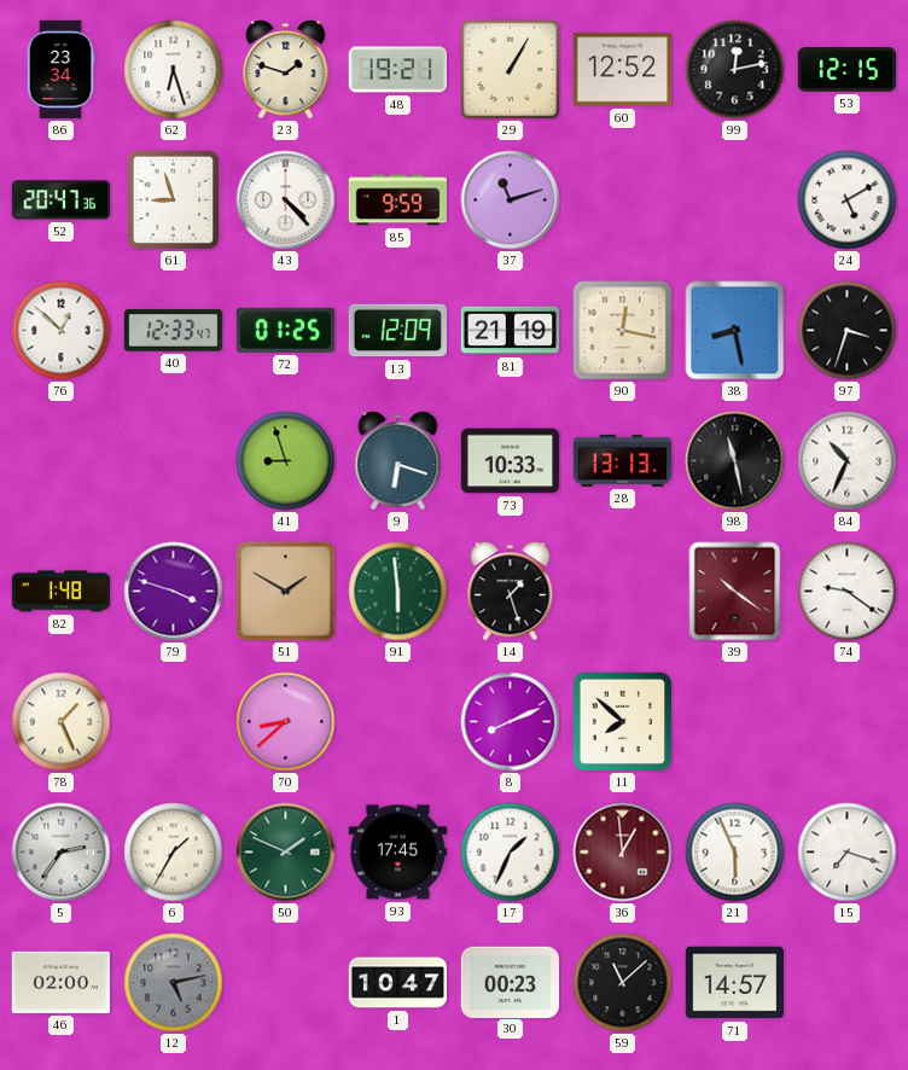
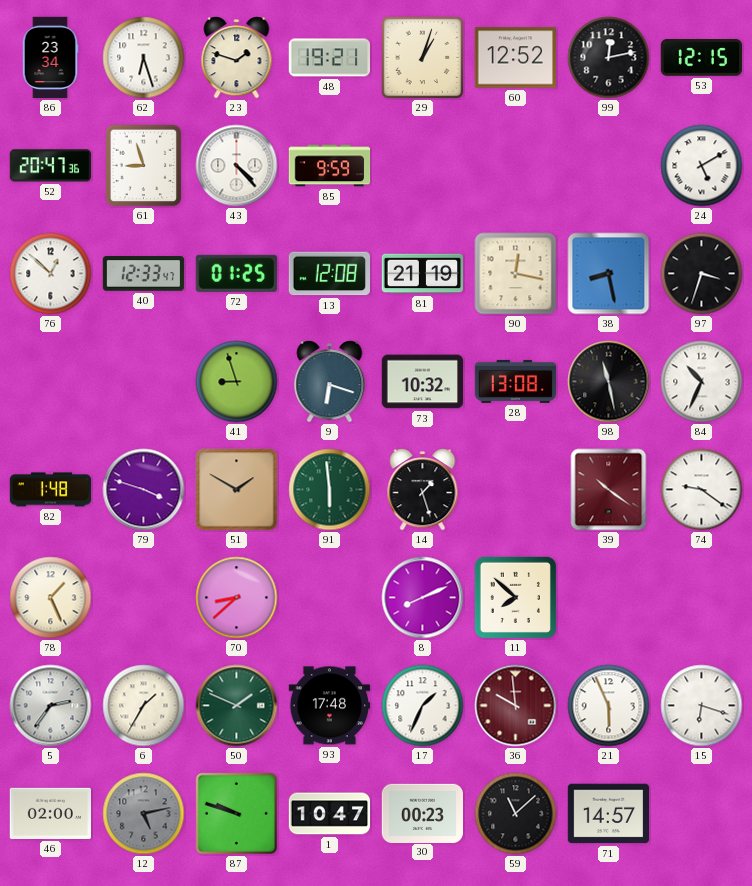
29: 1:05 -> 1:03
37: 11:12 -> none
13: 12:09 -> 12:08
73: 10:33 -> 10:32
28: 13:13 -> 13:08
93: 17:45 -> 17:48
36: 12:59 -> 9:59
15: 7:18 -> 6:18
87: none -> 9:48
